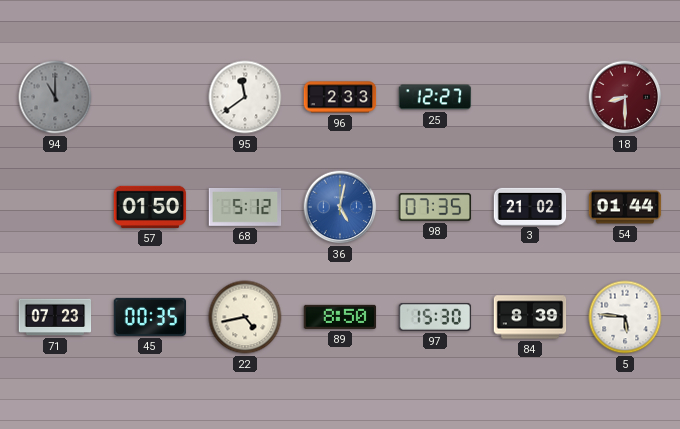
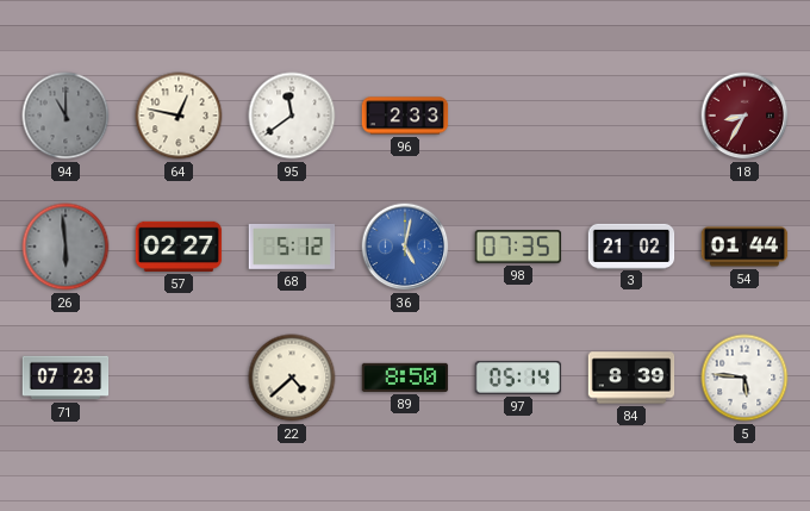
64: none -> 12:47
25: 12:27 -> none
18: 8:30 -> 8:35
26: none -> 5:59
57: 01:50 -> 02:27
45: 00:35 -> none
22: 4:43 -> 4:38
97: 15:30 -> 05:14
